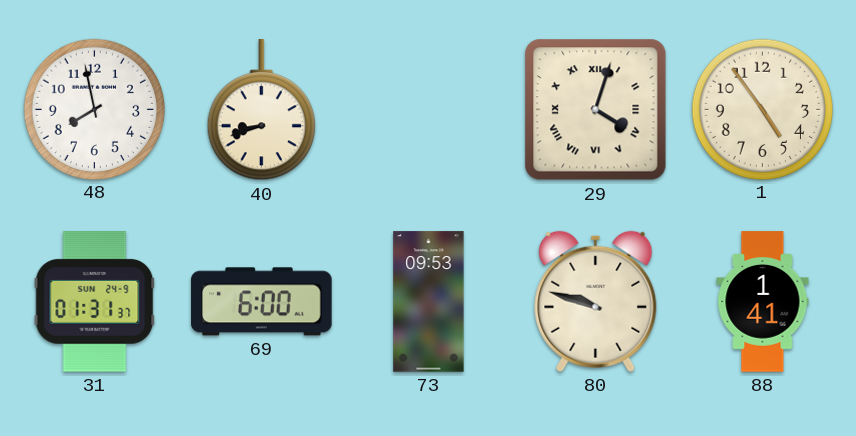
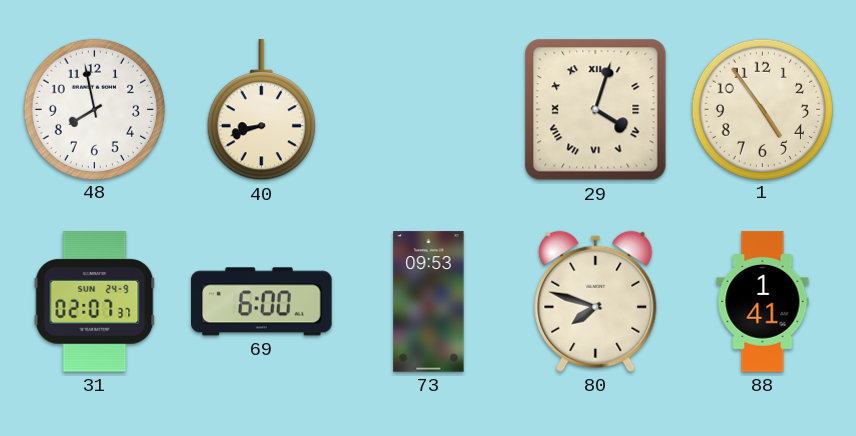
31: 01:31 -> 02:07
80: 9:48 -> 7:48
